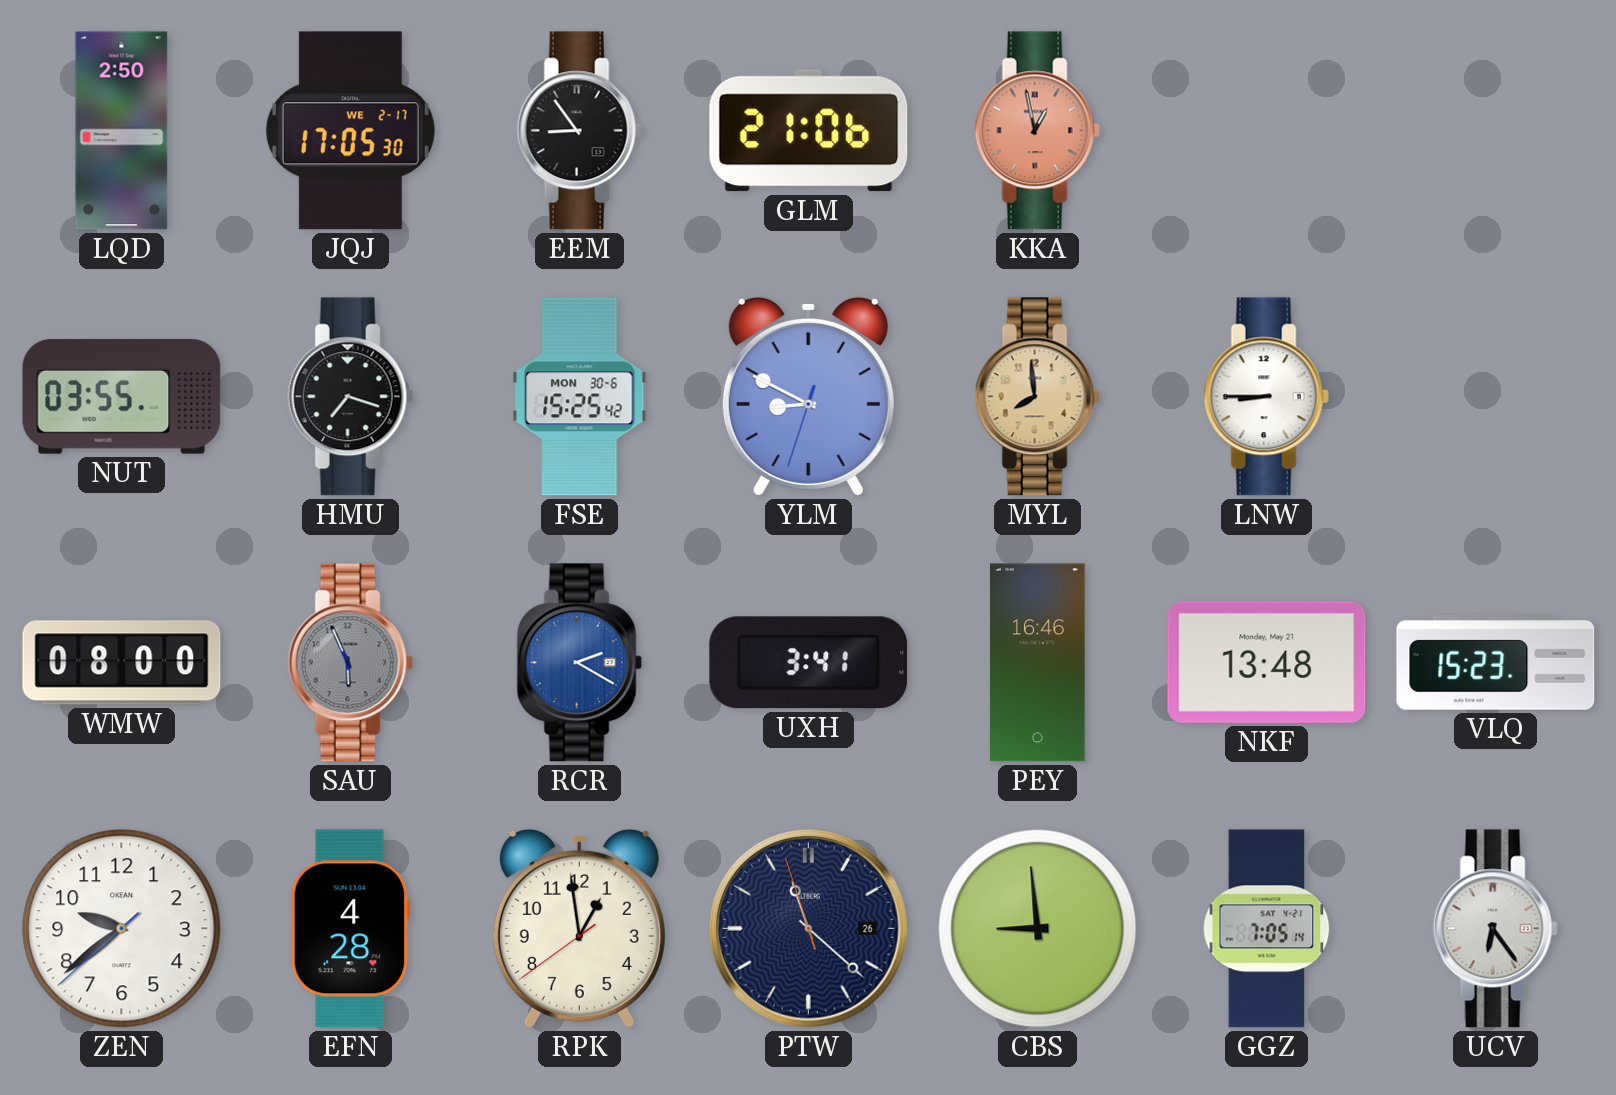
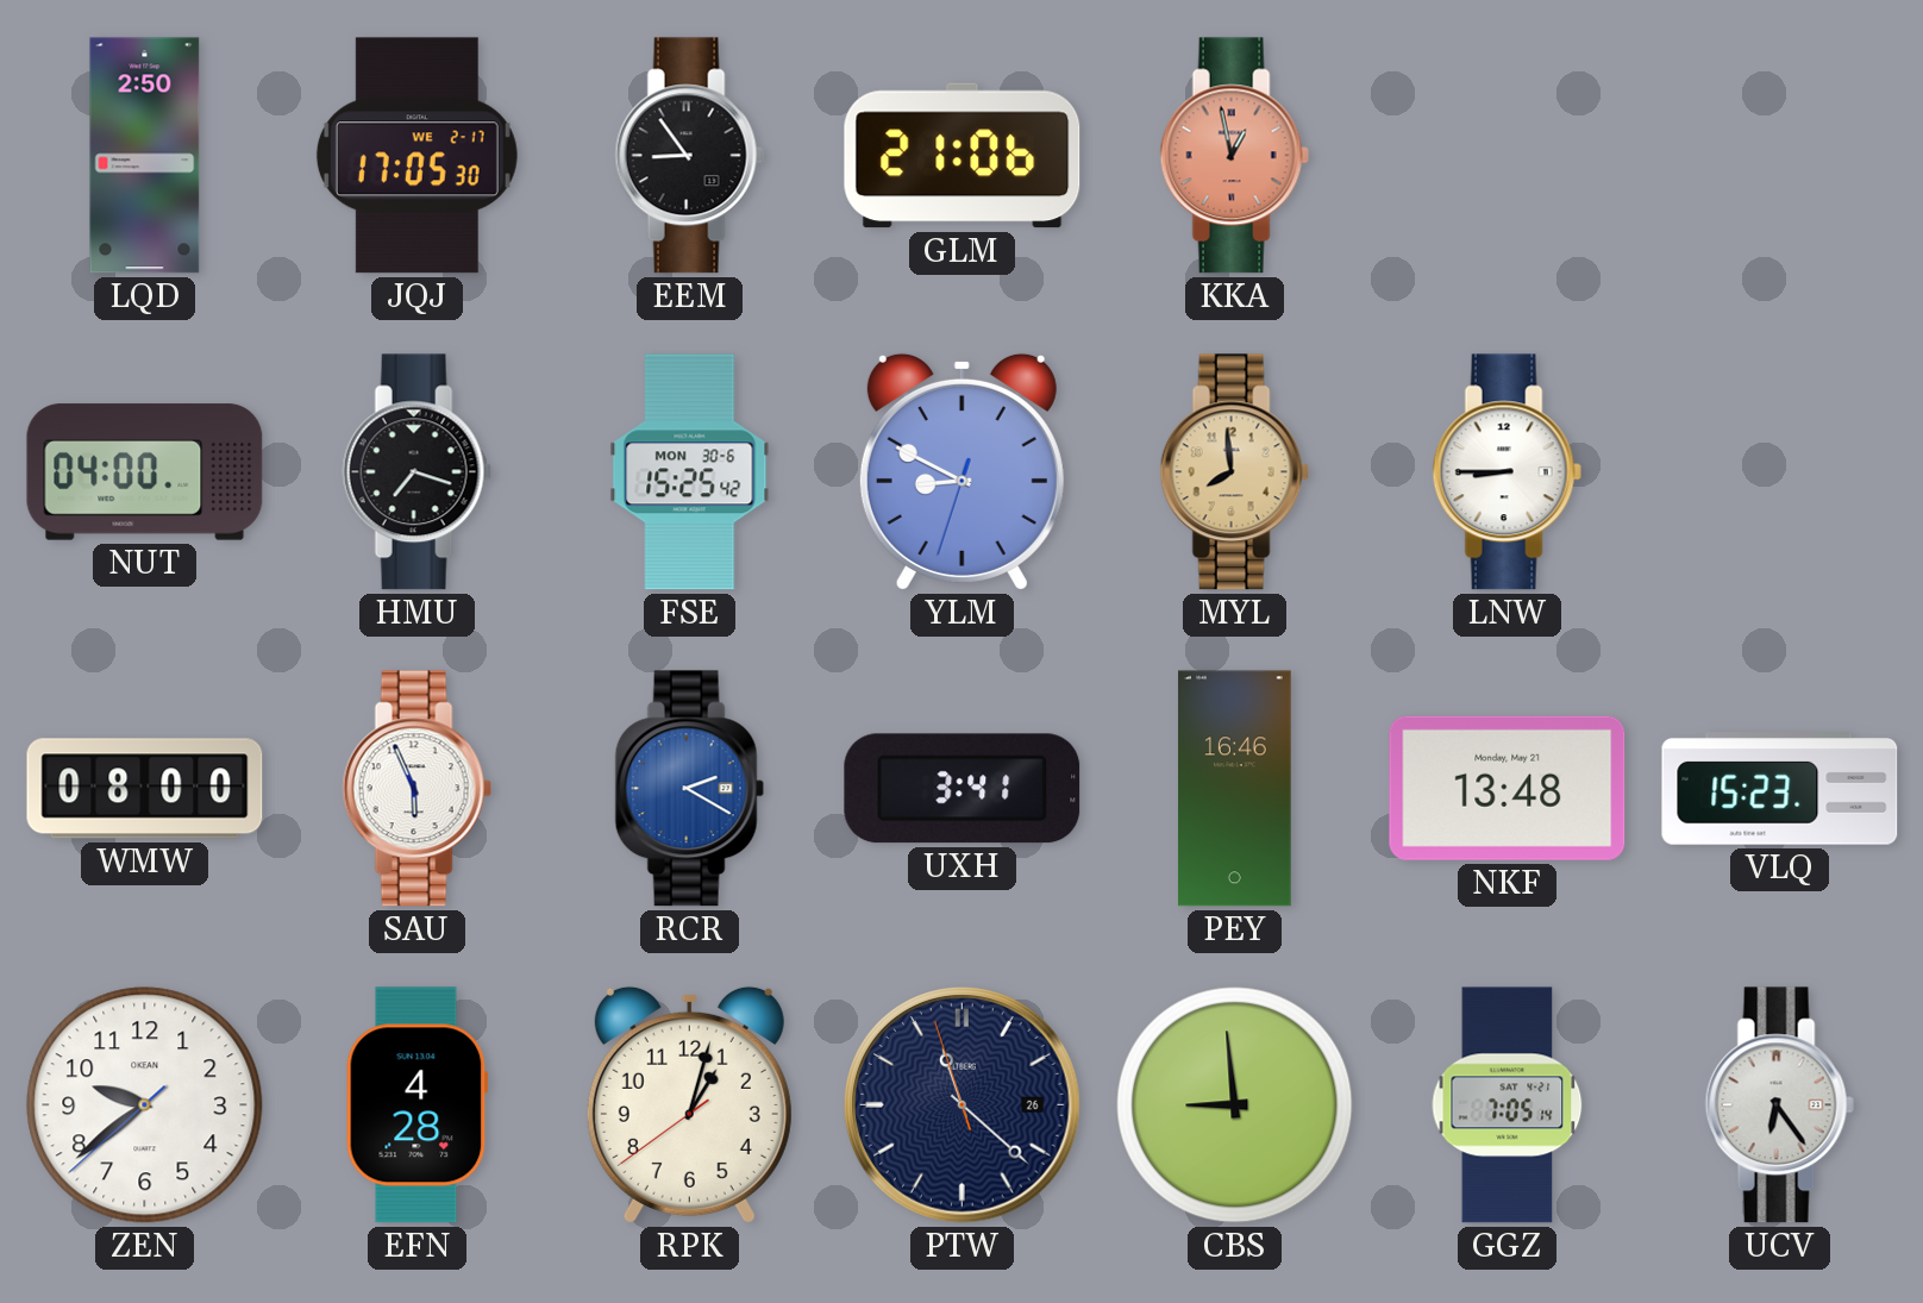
NUT: 03:55 -> 04:00
SAU dial: grey -> white
RPK: 12:58 -> 1:02
